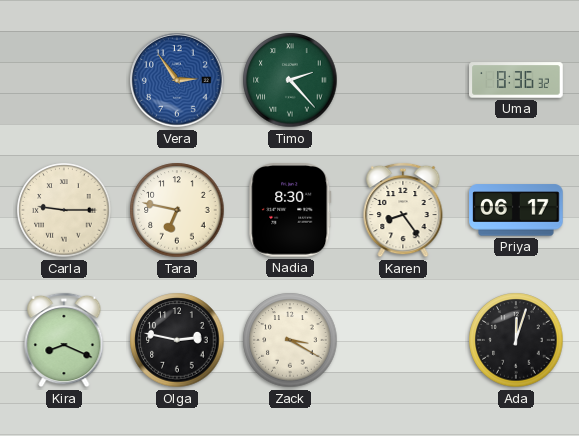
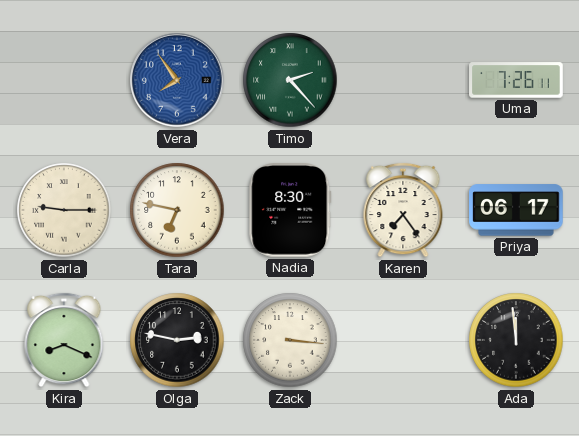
Vera: 2:54 -> 7:54
Uma: 8:36 -> 7:26
Karen: 8:24 -> 7:24
Zack: 3:20 -> 3:16
Ada: 12:03 -> 11:59
